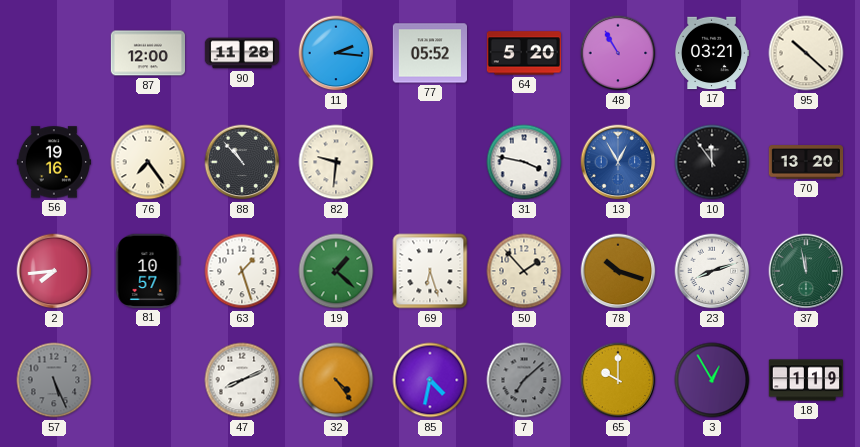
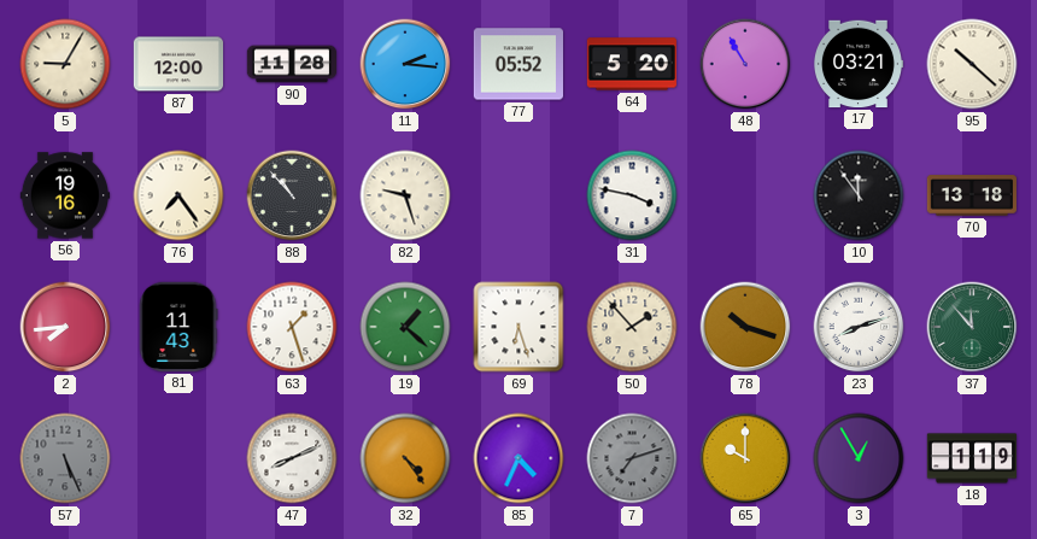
5: none -> 9:05
82: 9:31 -> 9:27
13: 12:55 -> none
70: 13:20 -> 13:18
81: 10:57 -> 11:43
37: 11:58 -> 11:53
85: 4:32 -> 4:34
7: 7:08 -> 7:12
